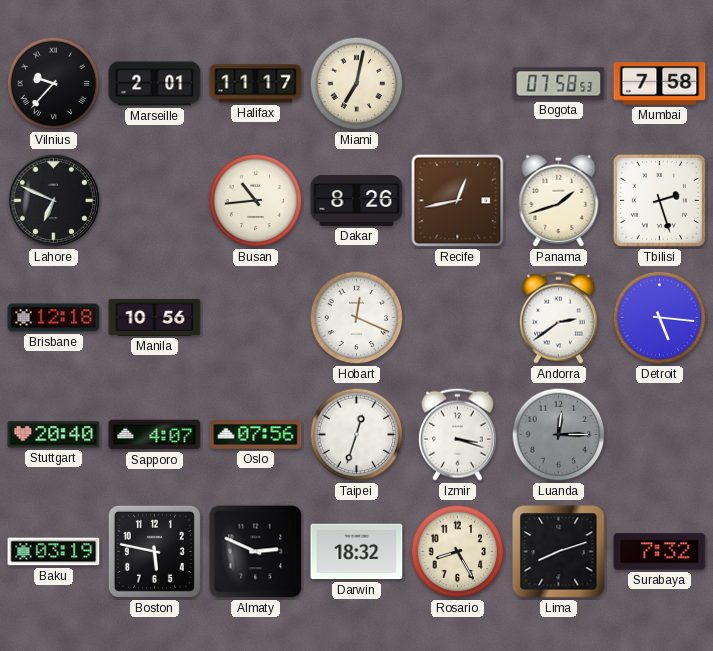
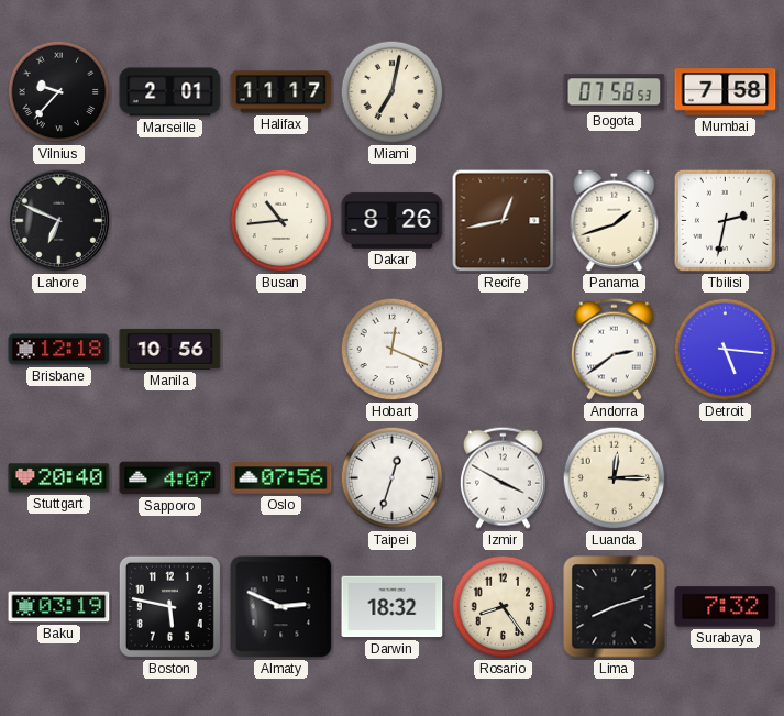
Tbilisi: 2:27 -> 2:32
Izmir: 3:18 -> 3:50
Luanda dial: grey -> cream
Rosario: 8:25 -> 8:24
